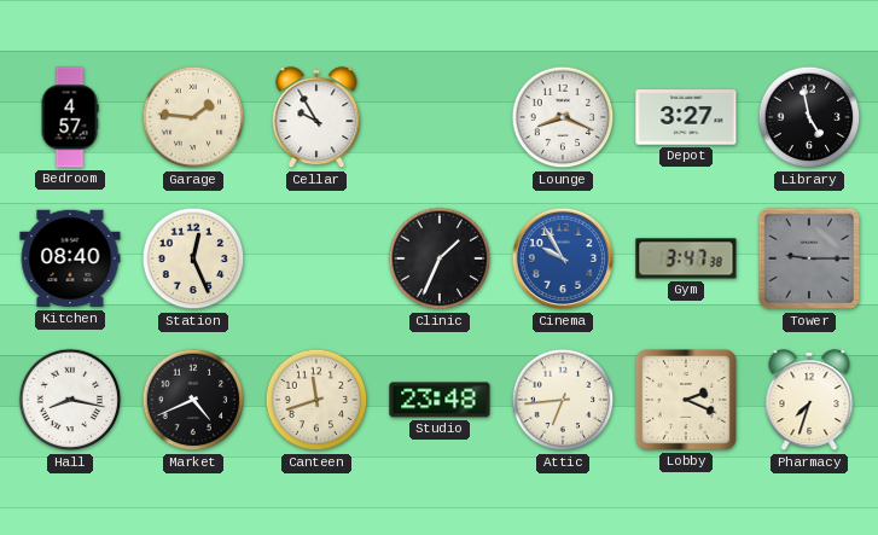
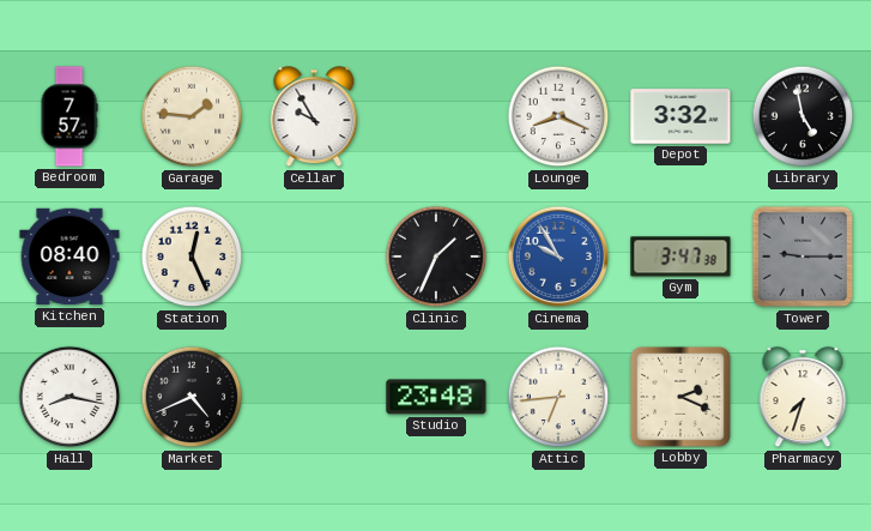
Bedroom: 4:57 -> 7:57
Depot: 3:27 -> 3:32
Canteen: 11:42 -> none
